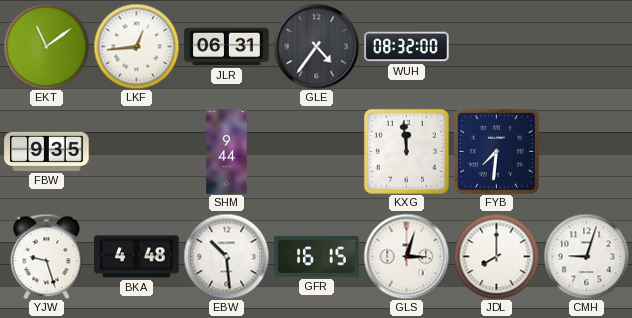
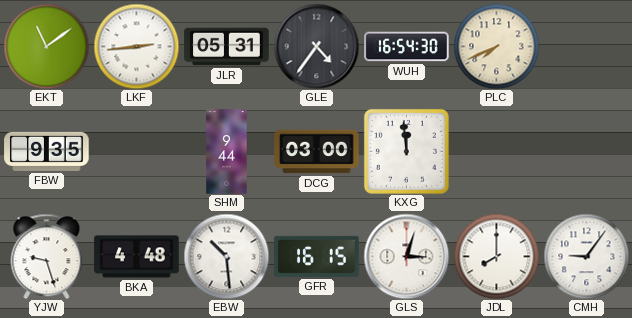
LKF: 12:44 -> 2:44
JLR: 06:31 -> 05:31
WUH: 08:32 -> 16:54
PLC: none -> 7:41
DCG: none -> 03:00
FYB: 7:31 -> none
CMH: 9:03 -> 9:06
